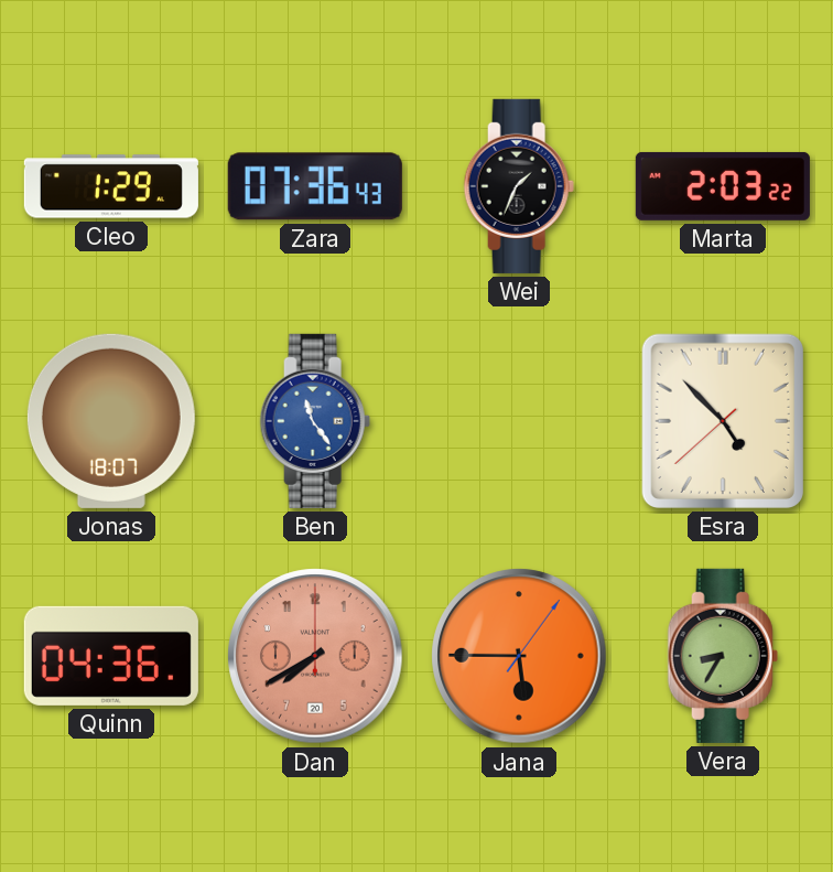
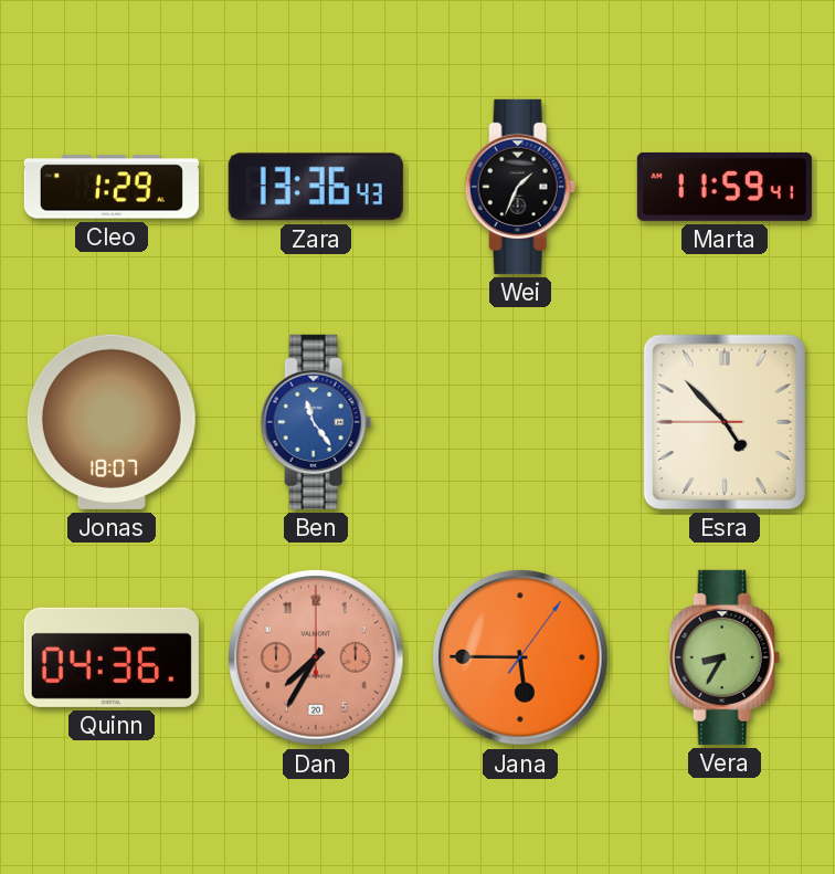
Zara: 07:36 -> 13:36
Marta: 2:03 -> 11:59
Esra: 4:52:38 -> 4:52:45
Dan: 7:40 -> 7:35
